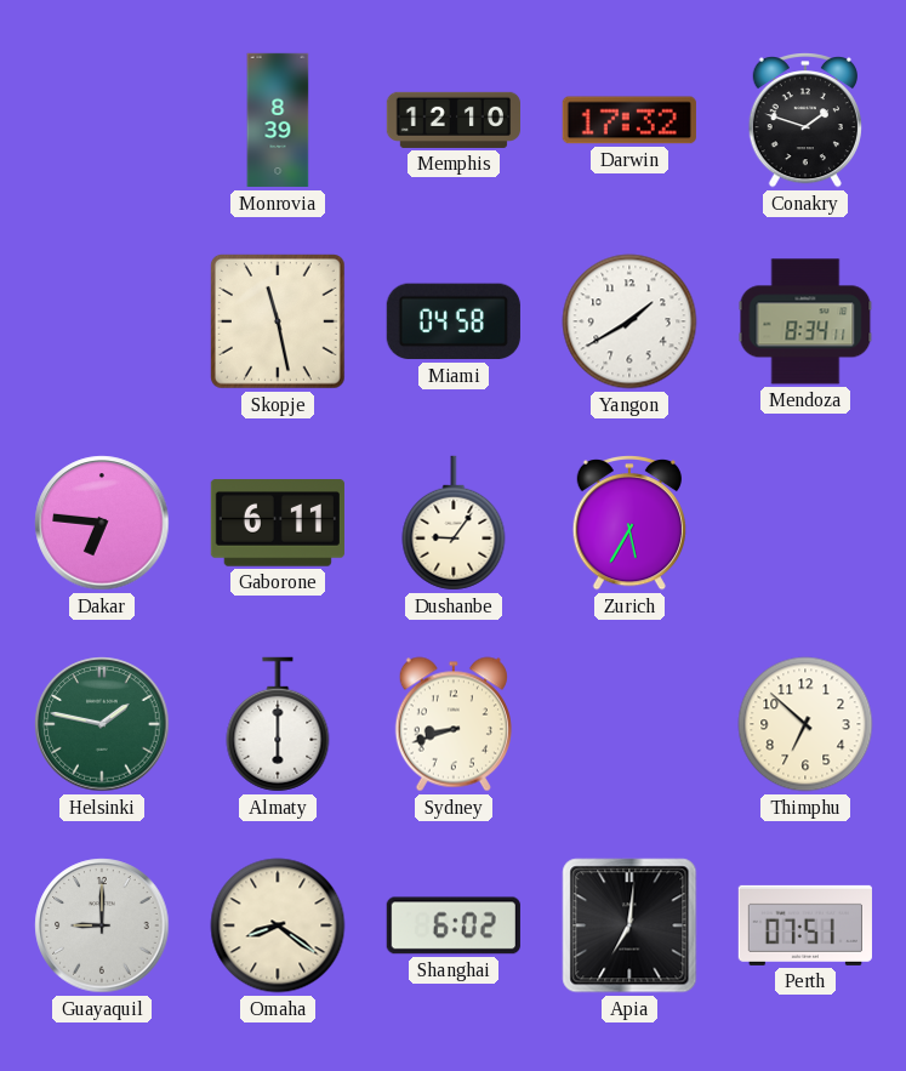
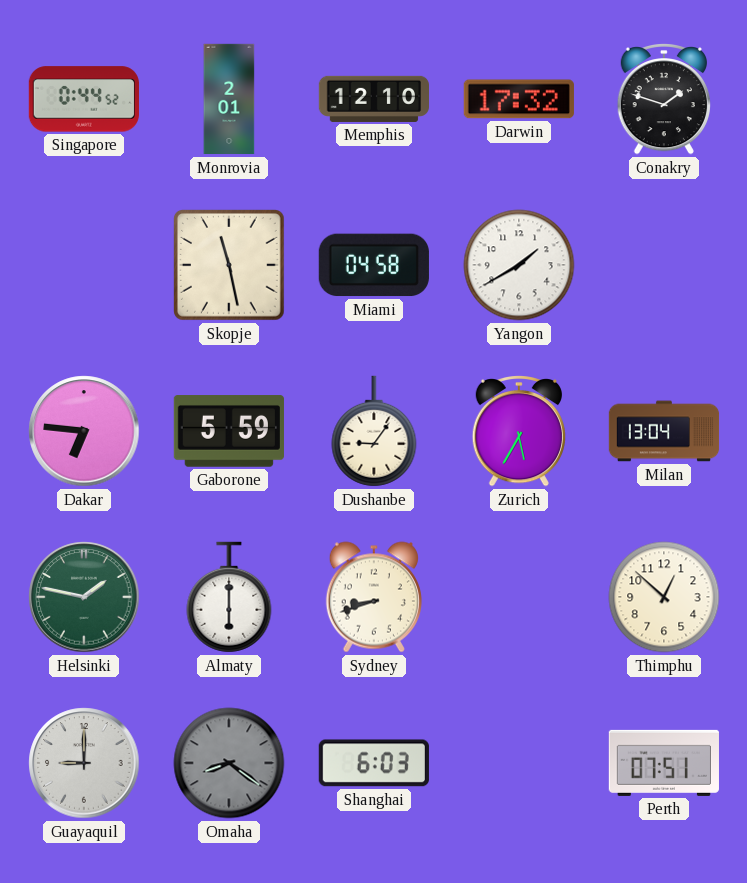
Singapore: none -> 0:44
Monrovia: 8:39 -> 2:01
Mendoza: 8:34 -> none
Gaborone: 6:11 -> 5:59
Milan: none -> 13:04
Thimphu: 6:52 -> 12:52
Omaha dial: cream -> grey
Shanghai: 6:02 -> 6:03
Apia: 7:01 -> none
